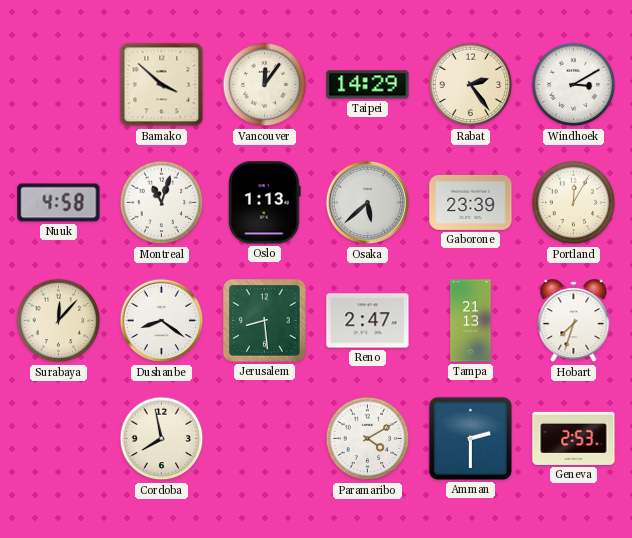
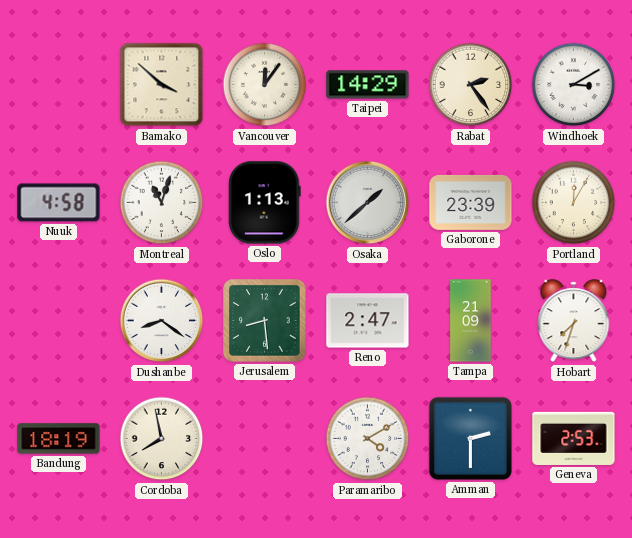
Osaka: 5:38 -> 1:38
Surabaya: 12:07 -> none
Tampa: 21:13 -> 21:09
Bandung: none -> 18:19
